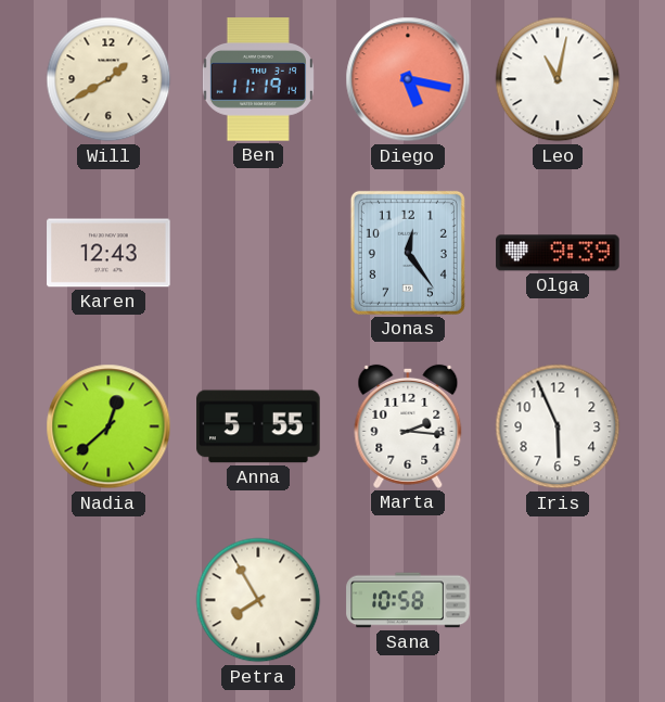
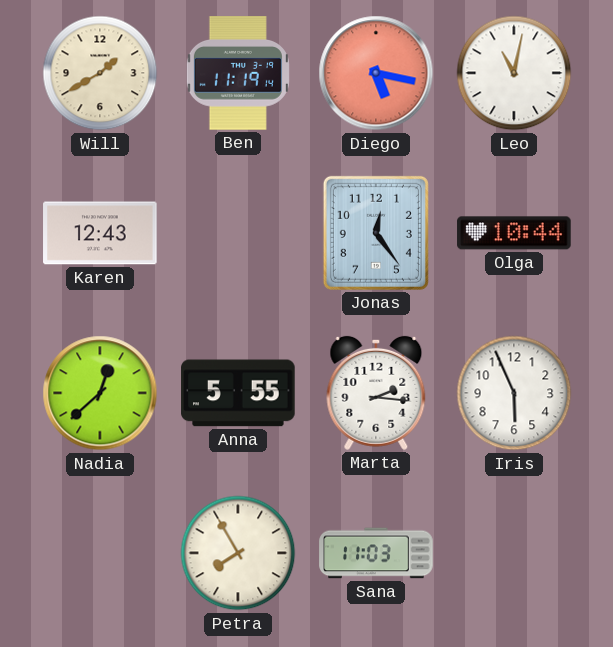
Olga: 9:39 -> 10:44
Sana: 10:58 -> 11:03
